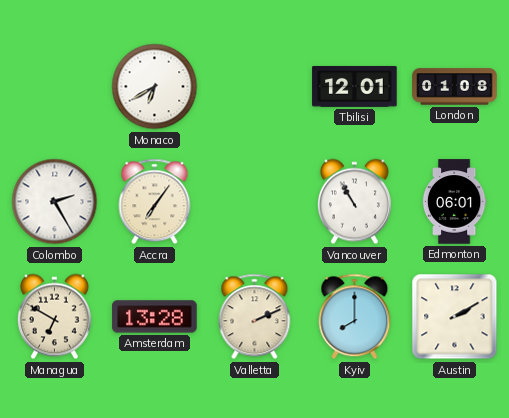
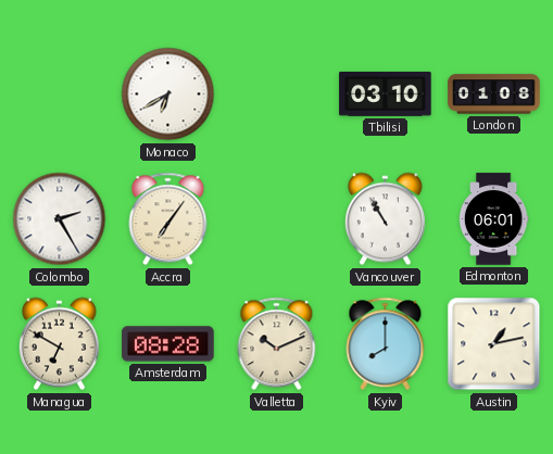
Tbilisi: 12:01 -> 03:10
Amsterdam: 13:28 -> 08:28
Valletta: 2:11 -> 10:11
Austin: 2:10 -> 1:13
